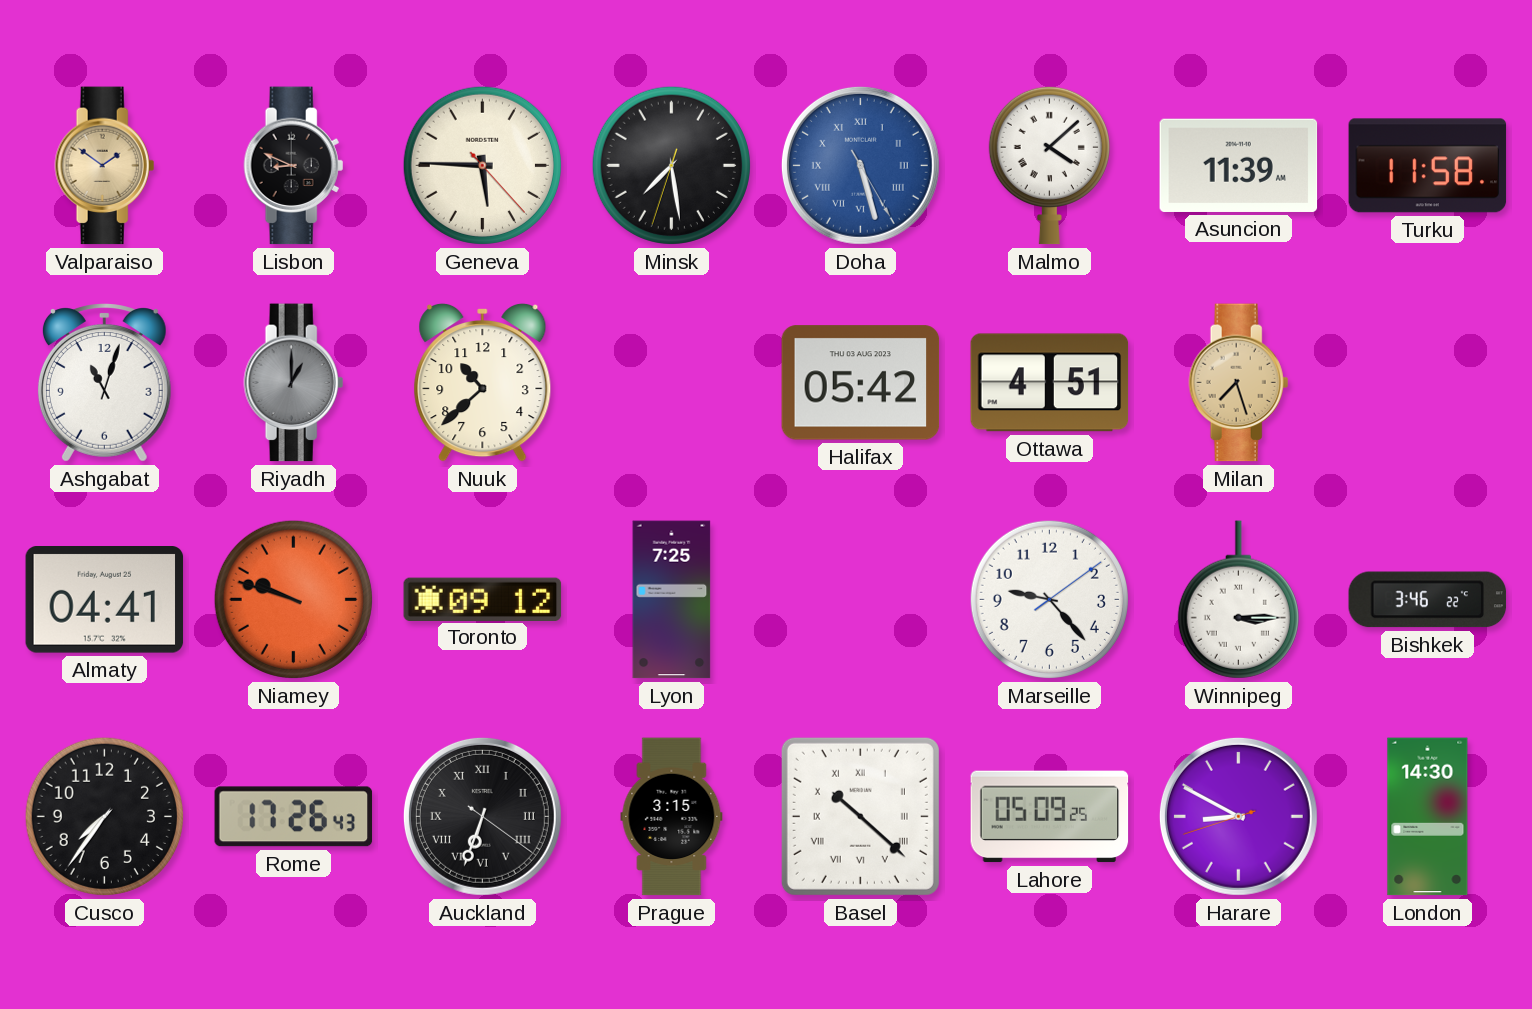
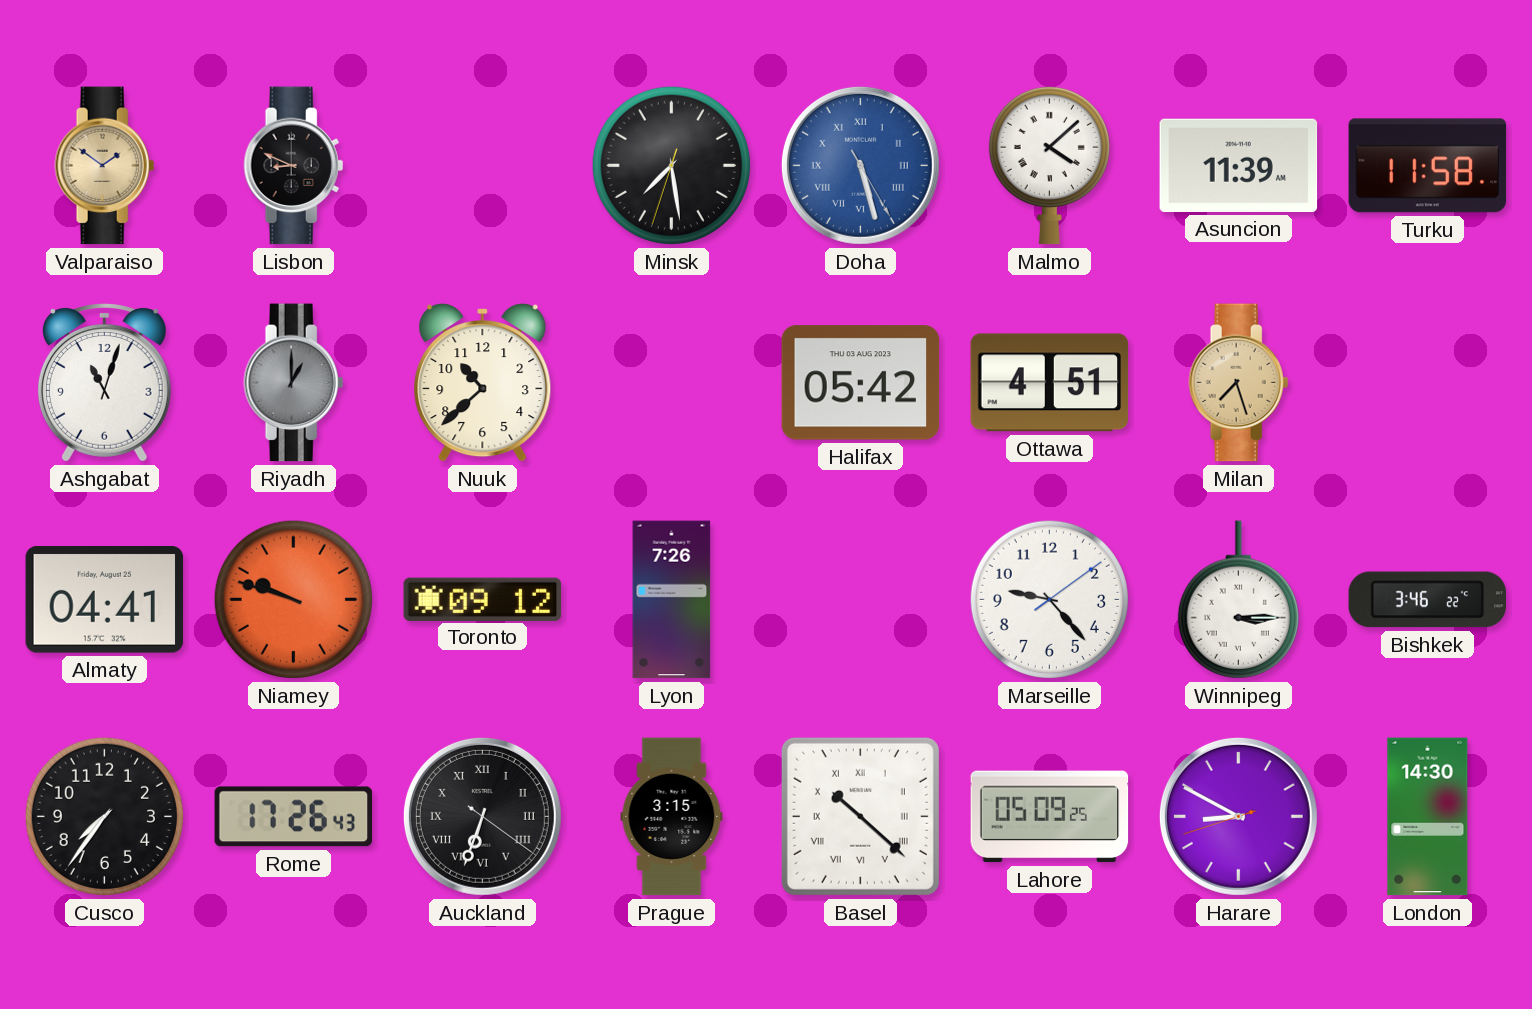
Geneva: 5:45 -> none
Lyon: 7:25 -> 7:26
